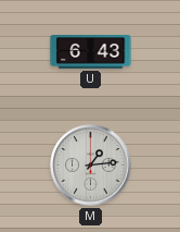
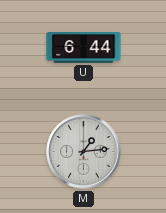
U: 6:43 -> 6:44
